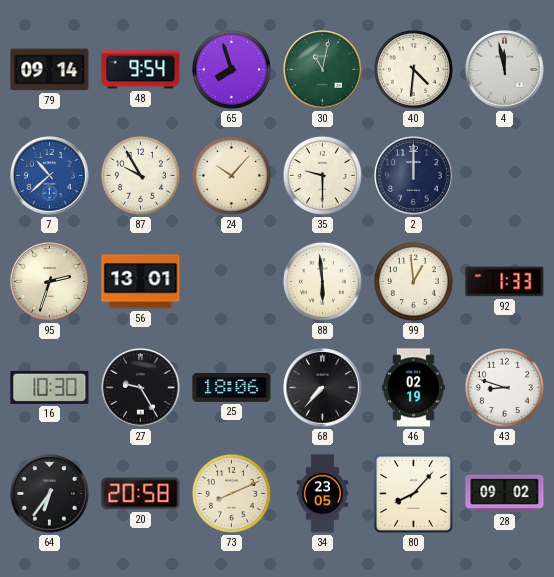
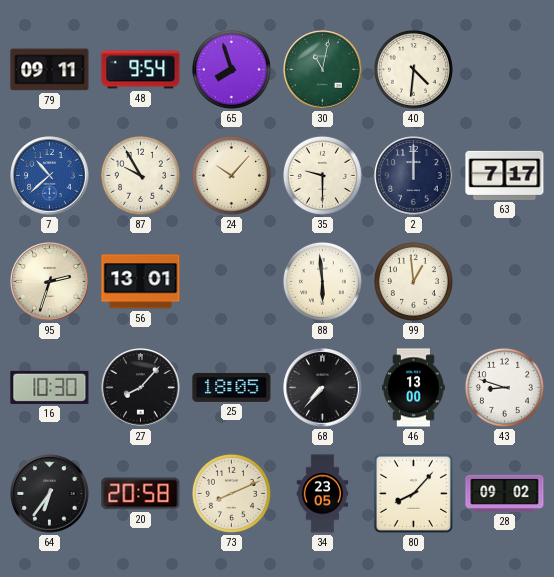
79: 09:14 -> 09:11
4: 11:58 -> none
63: none -> 7:17
92: 1:33 -> none
27: 9:25 -> 8:07
25: 18:06 -> 18:05
46: 02:19 -> 13:00
